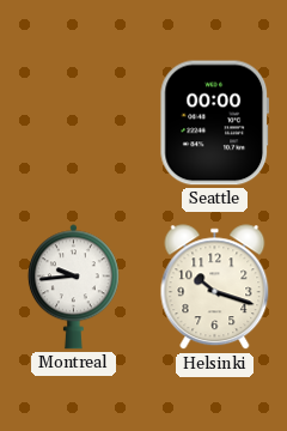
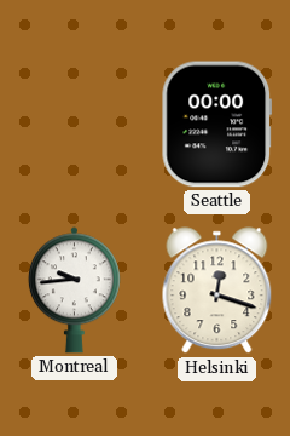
Helsinki: 10:18 -> 12:18
